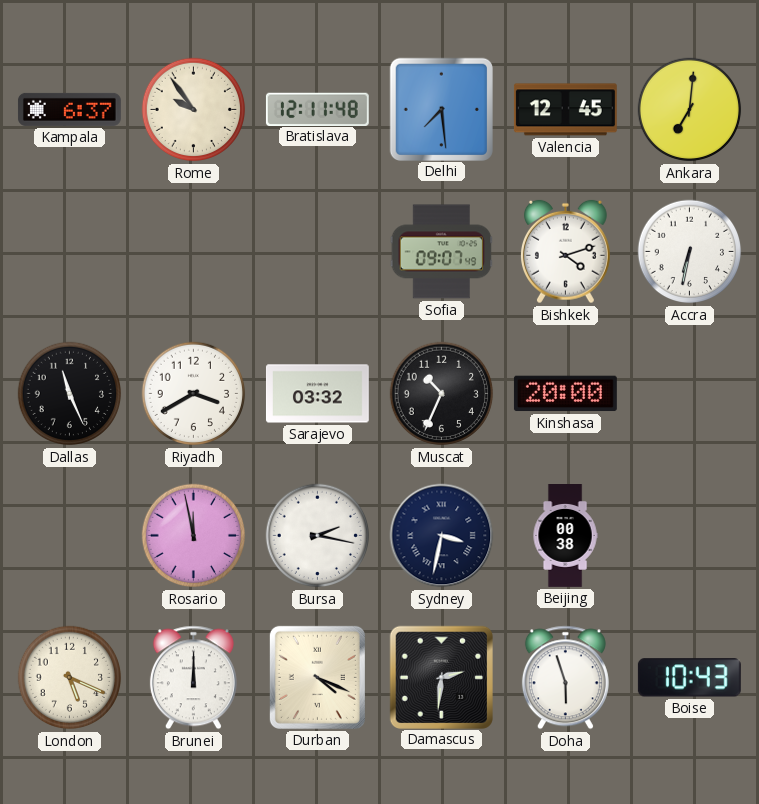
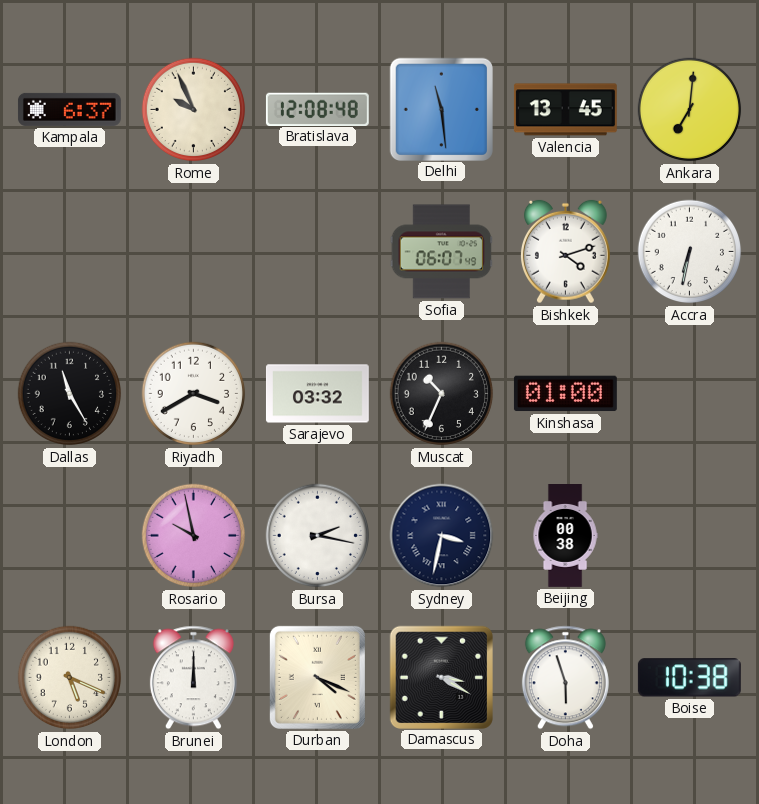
Rome: 9:54 -> 9:56
Bratislava: 12:11 -> 12:08
Delhi: 7:29 -> 11:29
Valencia: 12:45 -> 13:45
Sofia: 09:07 -> 06:07
Dallas: 11:26 -> 11:25
Kinshasa: 20:00 -> 01:00
Rosario: 11:58 -> 9:58
Damascus: 2:31 -> 3:20
Boise: 10:43 -> 10:38
